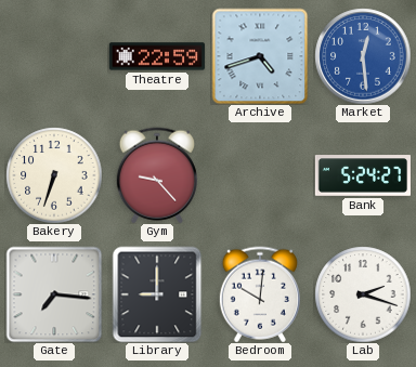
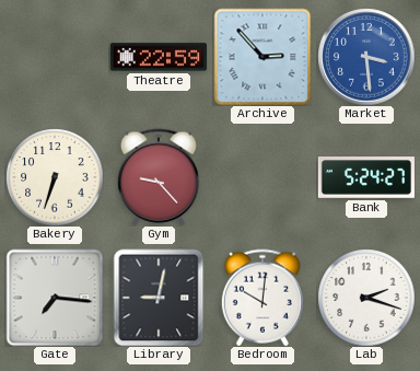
Archive: 4:42 -> 2:53
Market: 12:29 -> 3:29
Library: 9:00 -> 9:02
